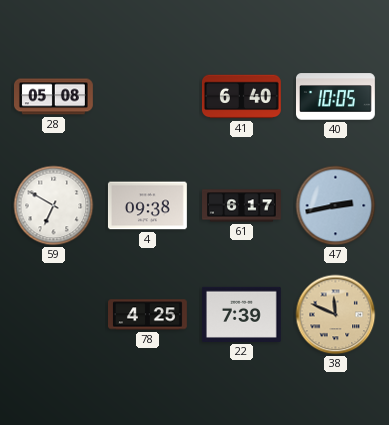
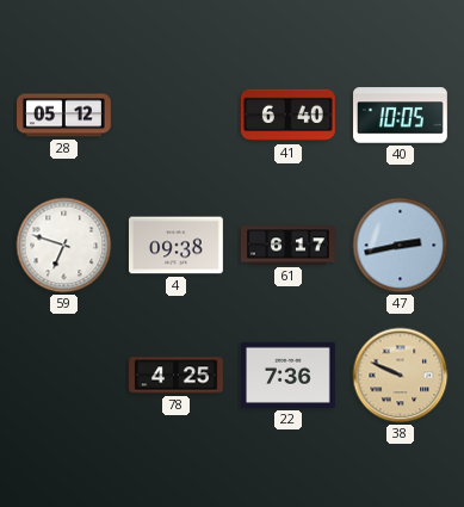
28: 05:08 -> 05:12
59: 6:50 -> 6:48
22: 7:39 -> 7:36
38: 11:49 -> 9:49
